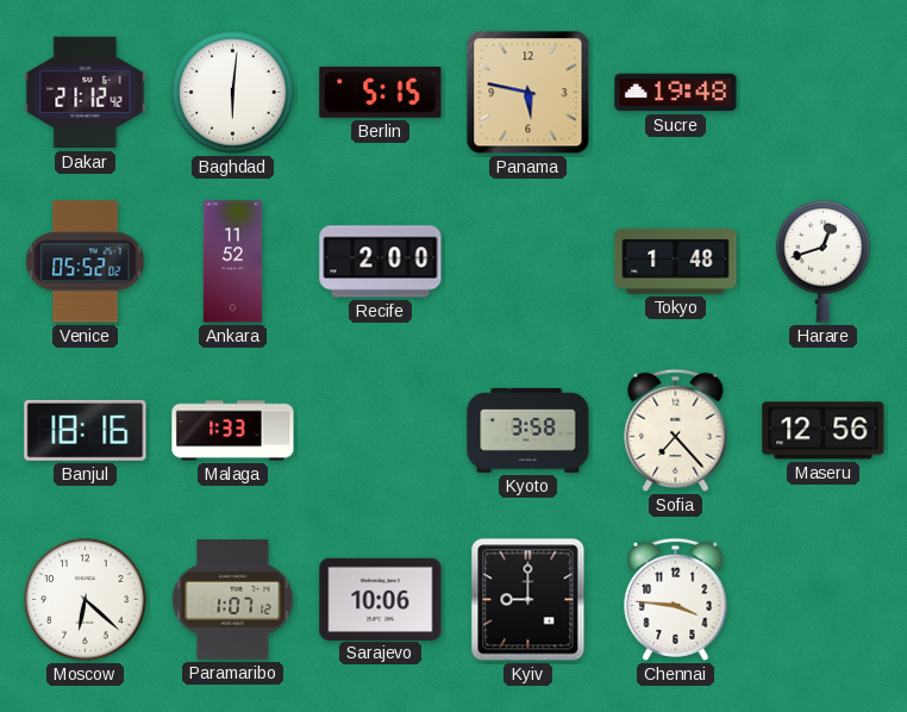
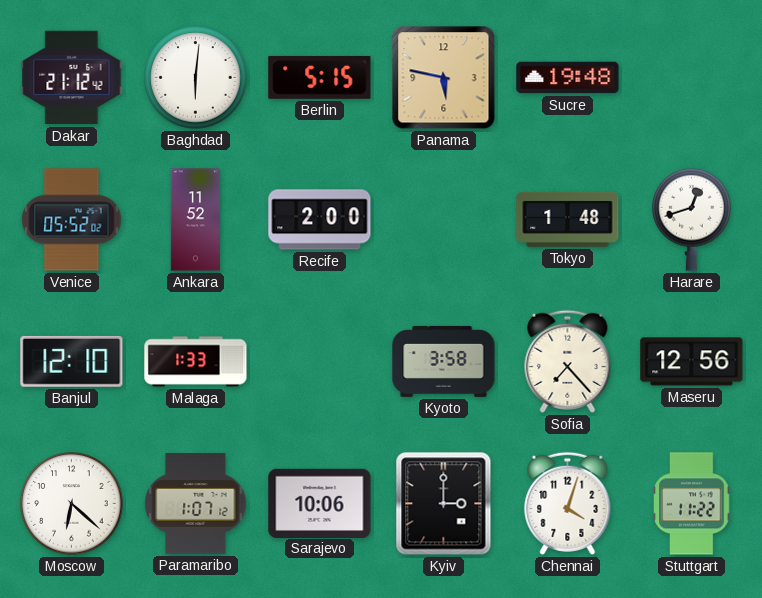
Banjul: 18:16 -> 12:10
Kyiv: 9:00 -> 3:00
Chennai: 3:46 -> 4:03
Stuttgart: none -> 11:22
